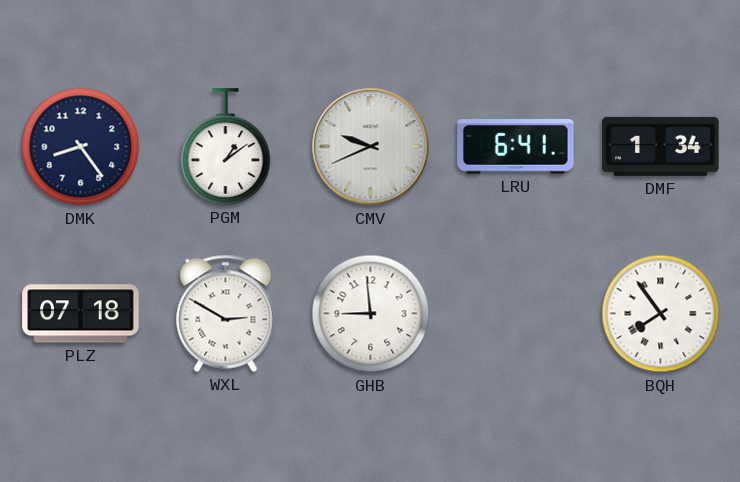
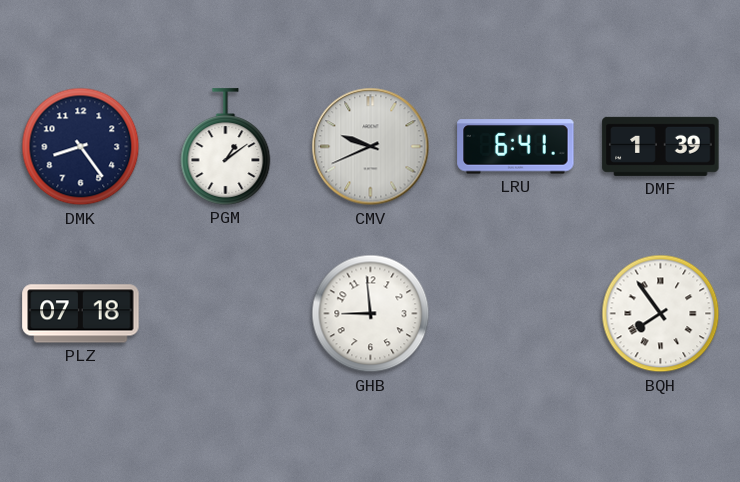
DMF: 1:34 -> 1:39
WXL: 2:50 -> none
